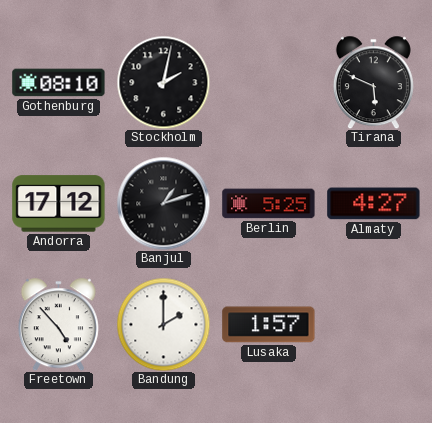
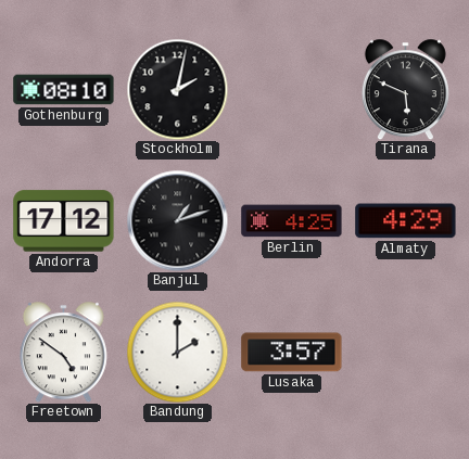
Berlin: 5:25 -> 4:25
Almaty: 4:27 -> 4:29
Freetown: 4:53 -> 4:51
Lusaka: 1:57 -> 3:57
